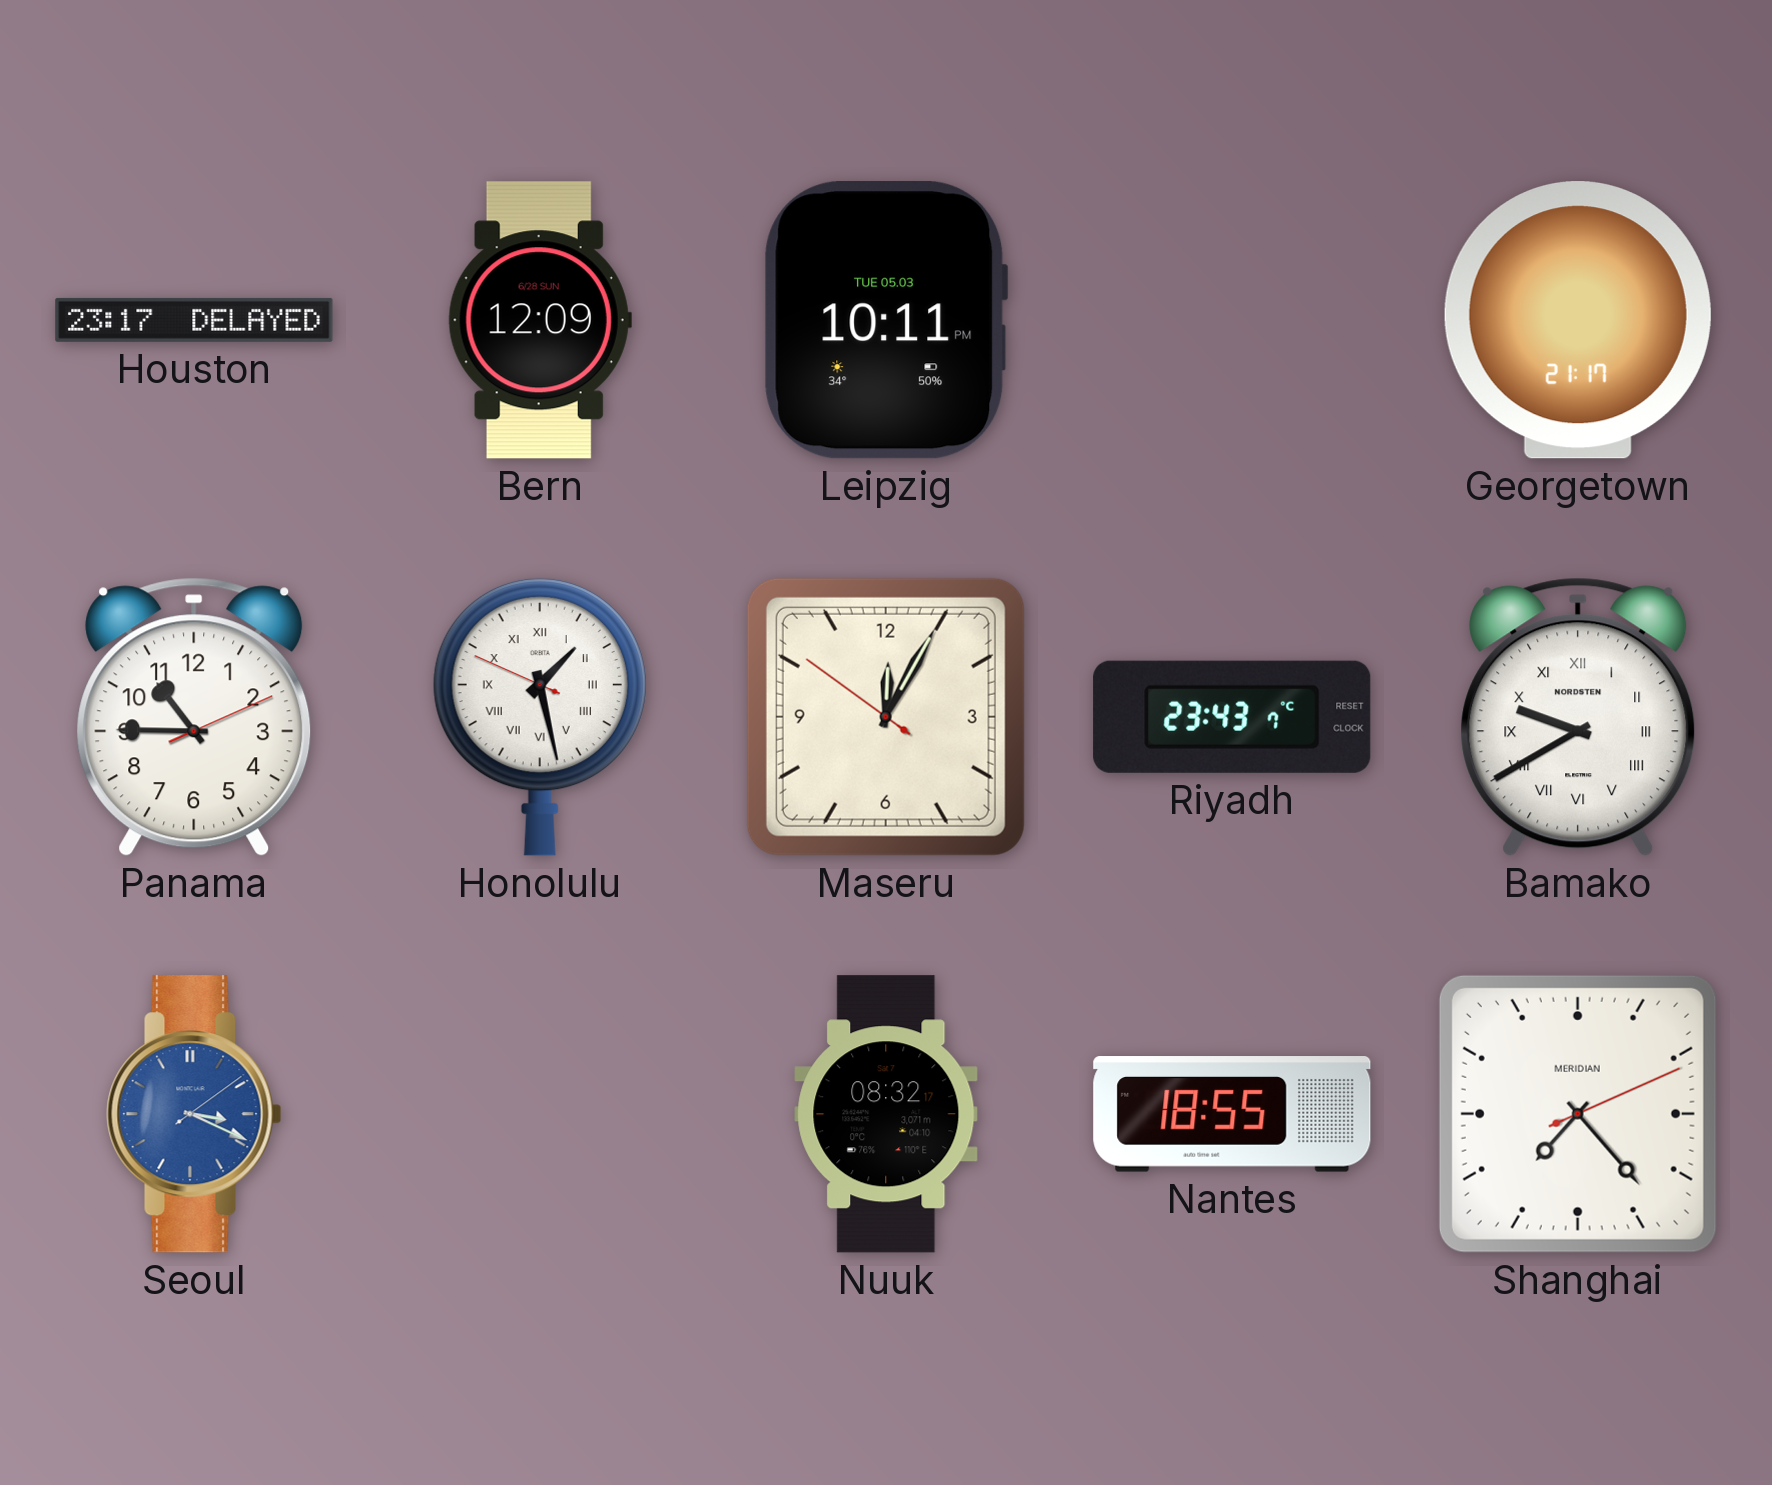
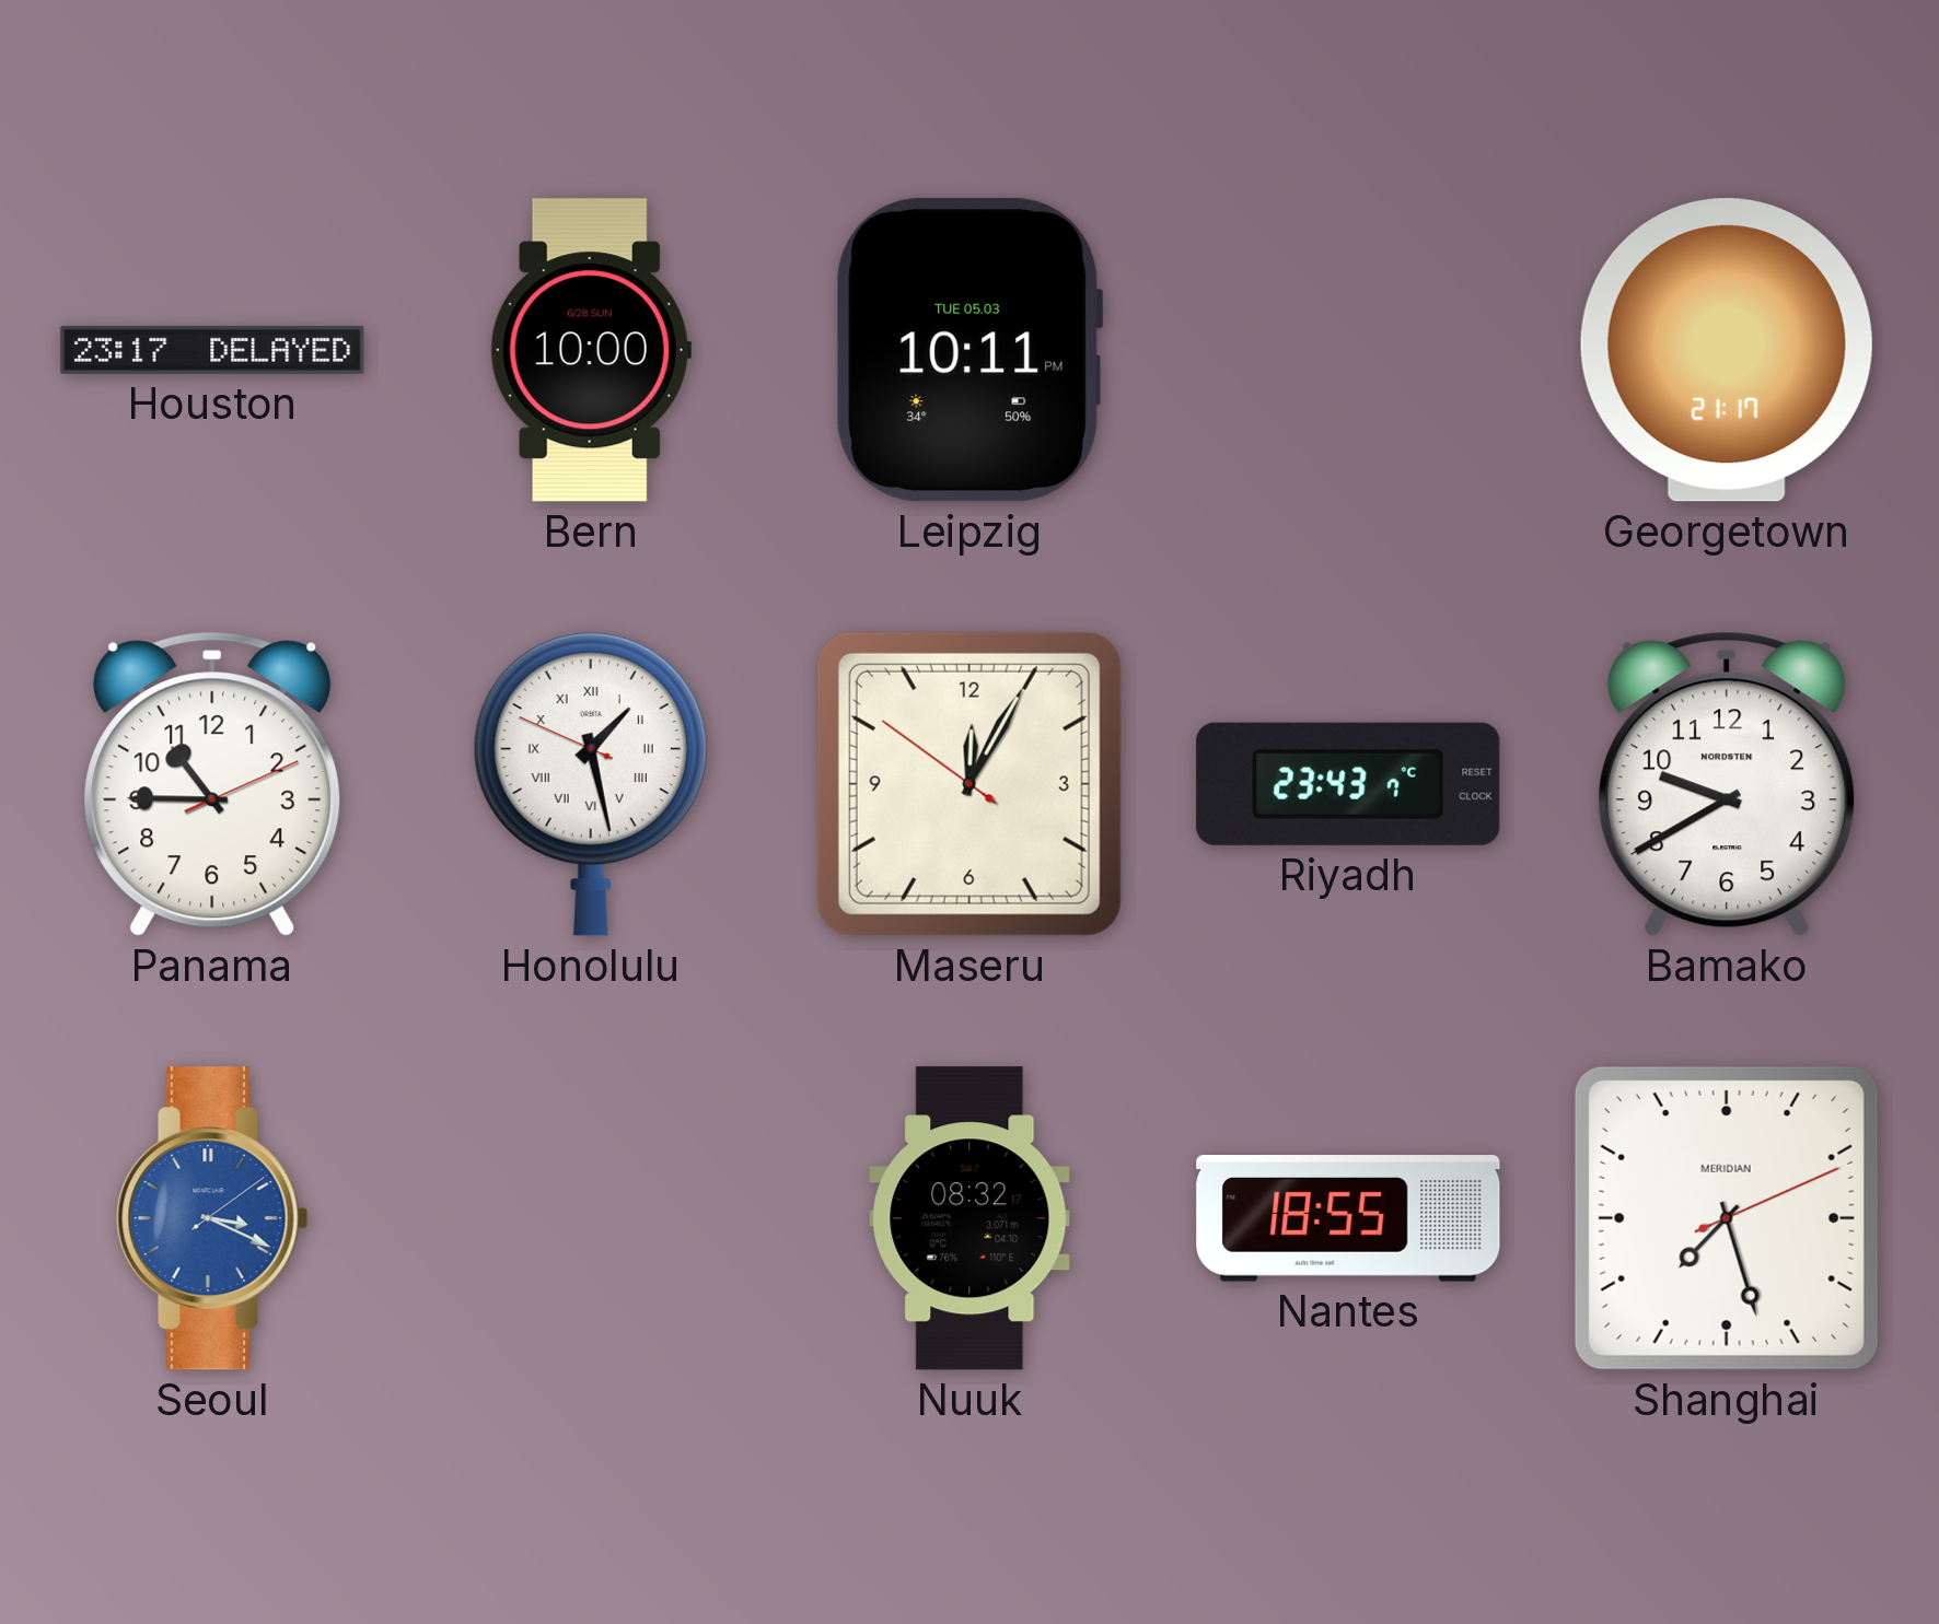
Bern: 12:09 -> 10:00
Bamako numerals: Roman -> Arabic
Shanghai: 7:23 -> 7:27
